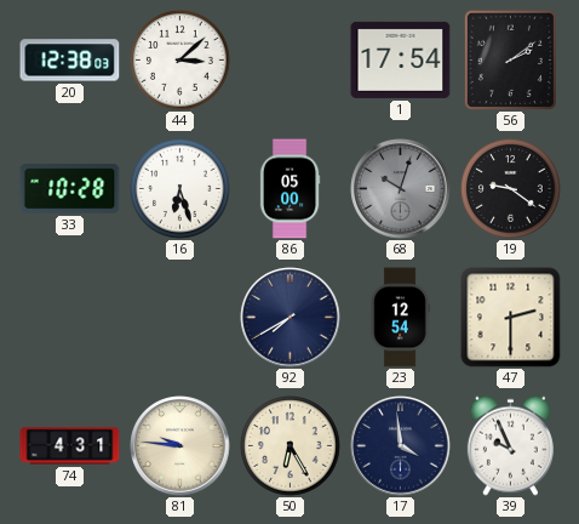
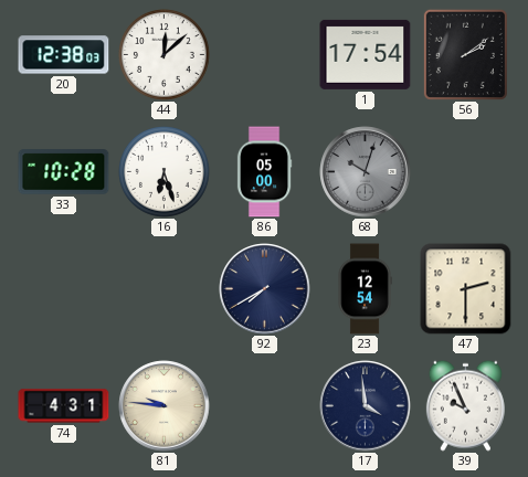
44: 3:08 -> 12:08
19: 9:21 -> none
50: 6:25 -> none
